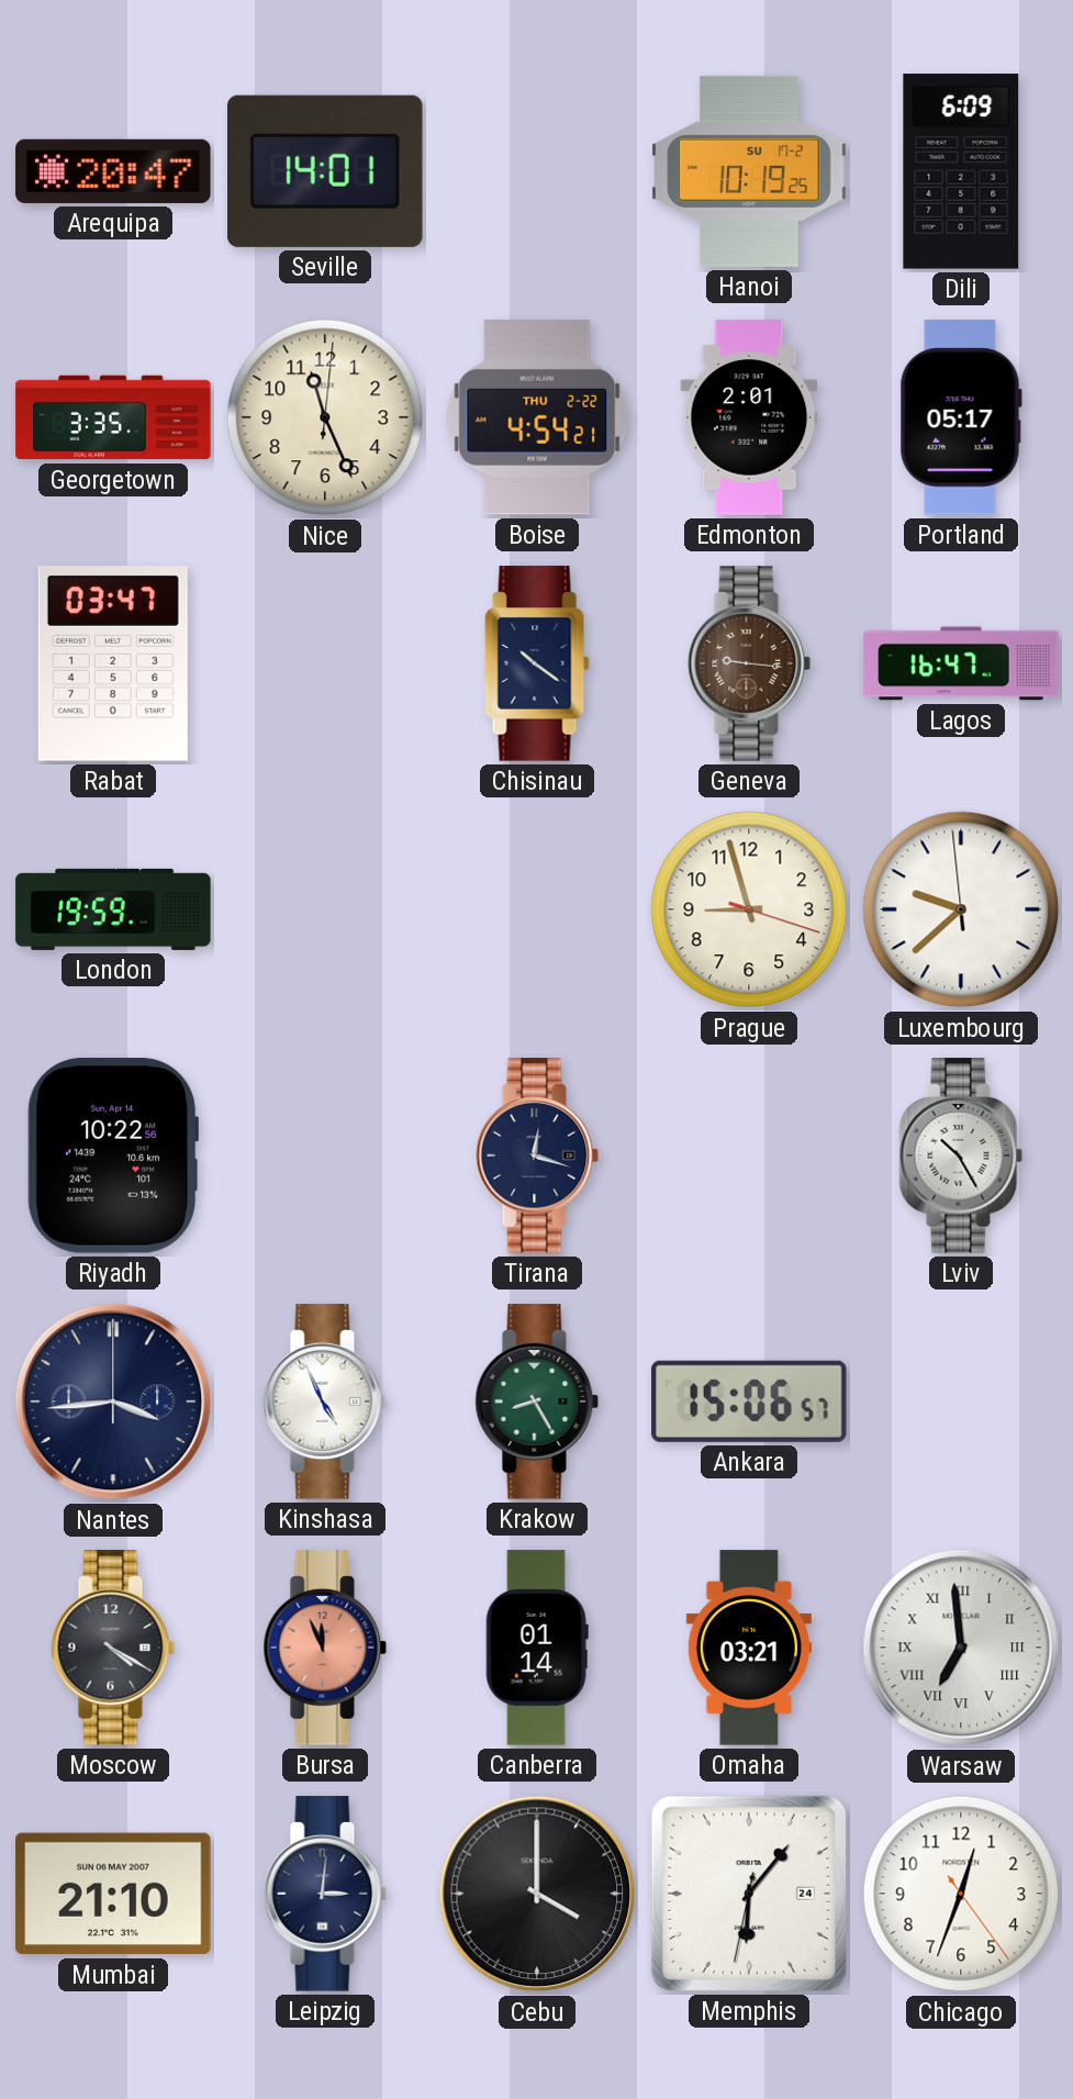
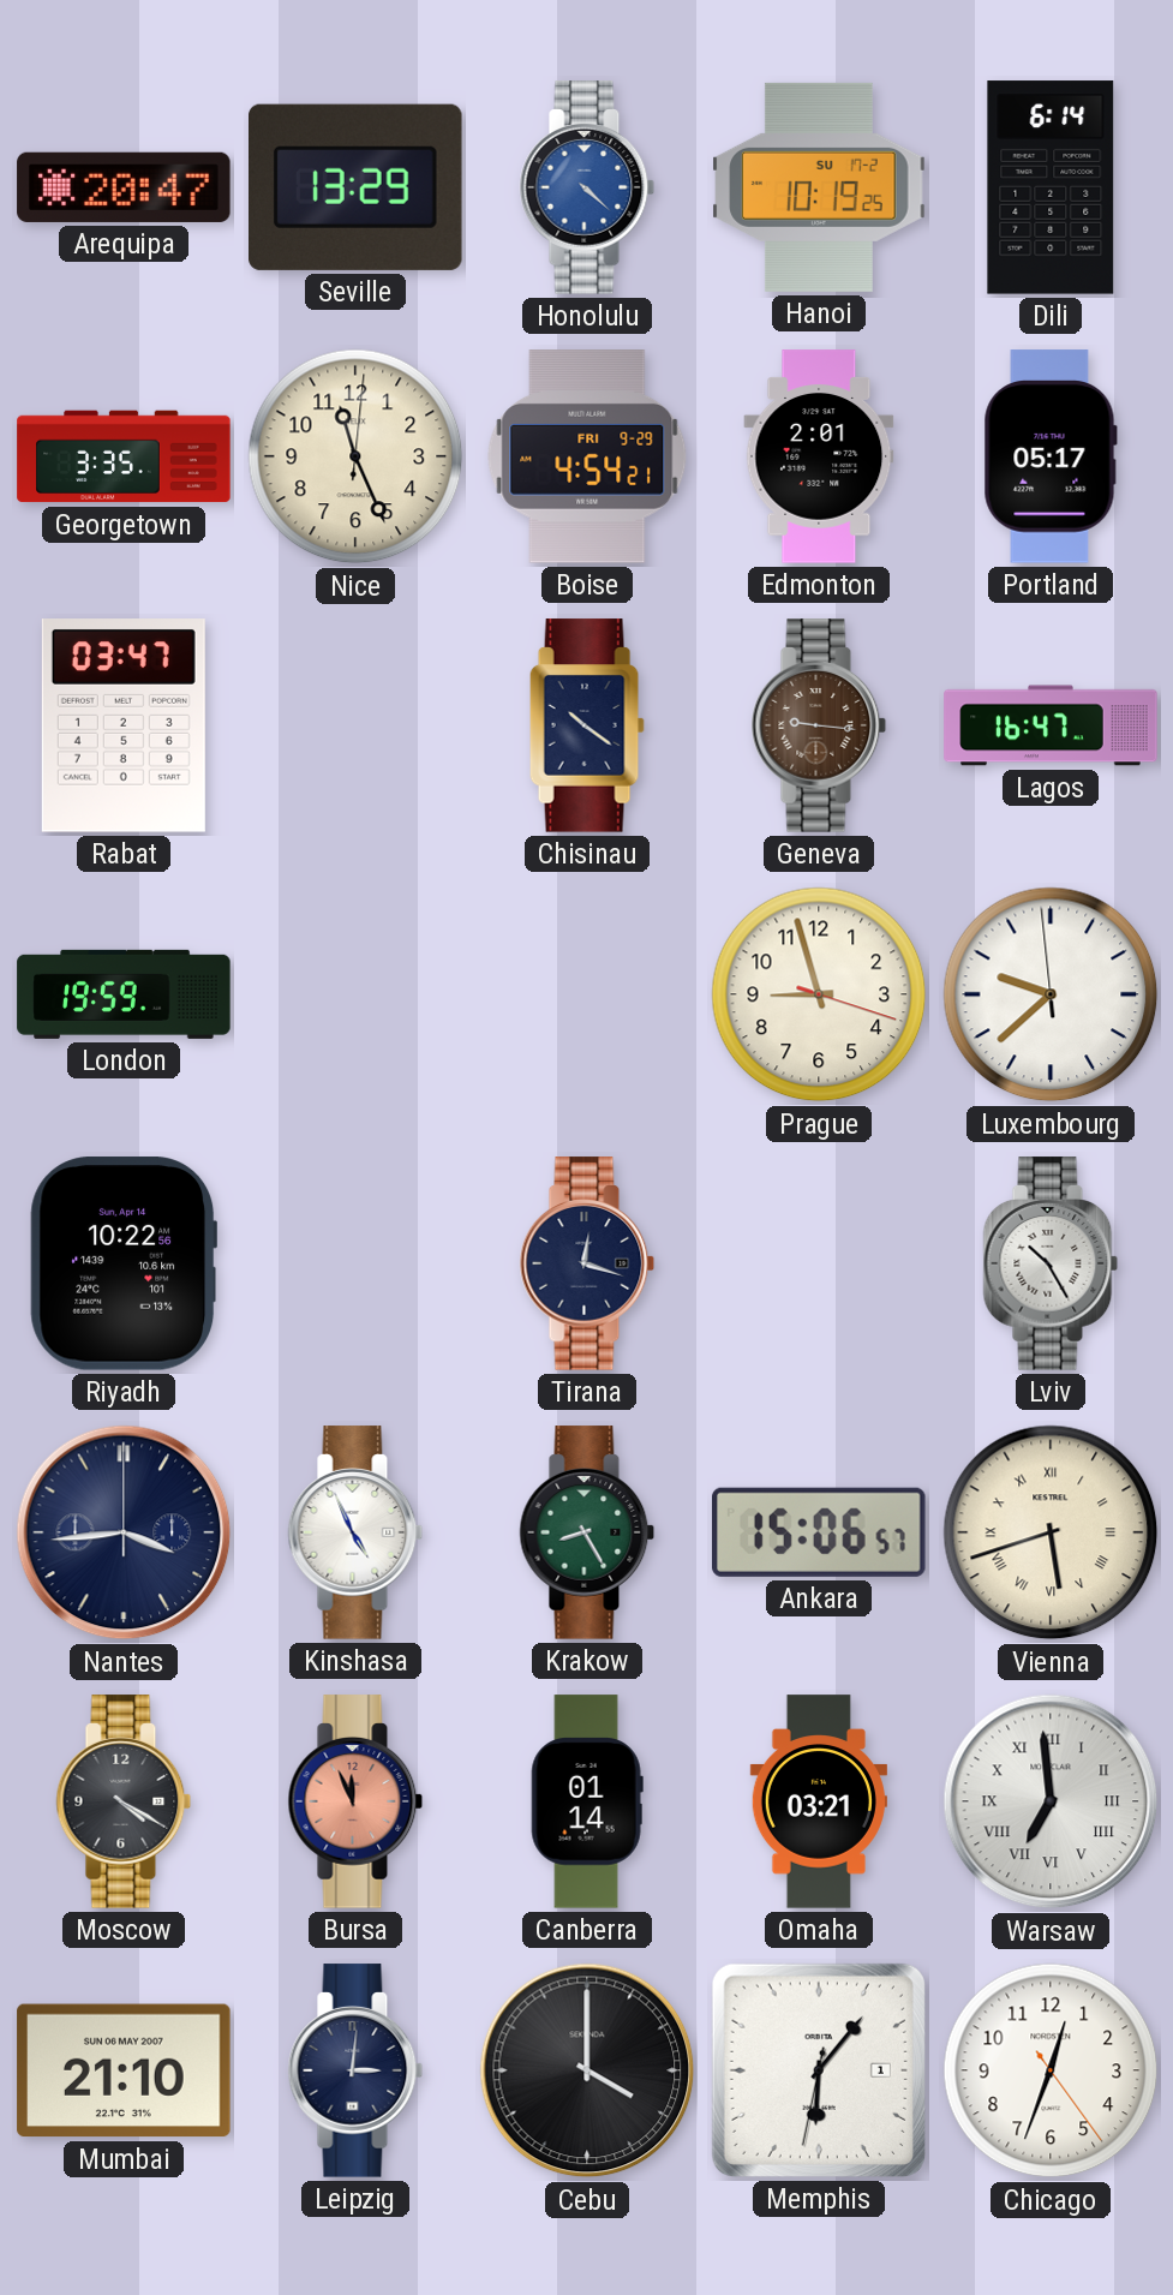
Seville: 14:01 -> 13:29
Honolulu: none -> 4:22
Dili: 6:09 -> 6:14
Boise date: THU 2-22 -> FRI 9-29
Vienna: none -> 5:42
Memphis date: 24 -> 1
